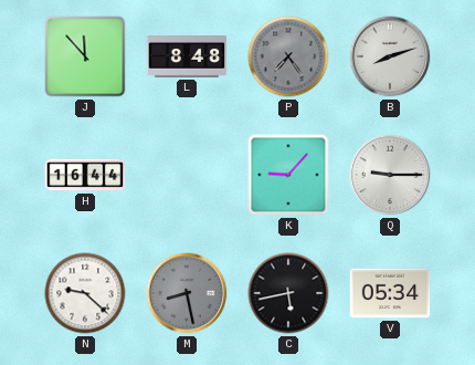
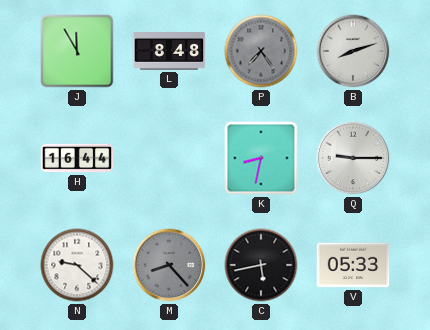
J: 11:53 -> 11:55
K: 9:07 -> 8:32
M: 8:28 -> 8:23
V: 05:34 -> 05:33
